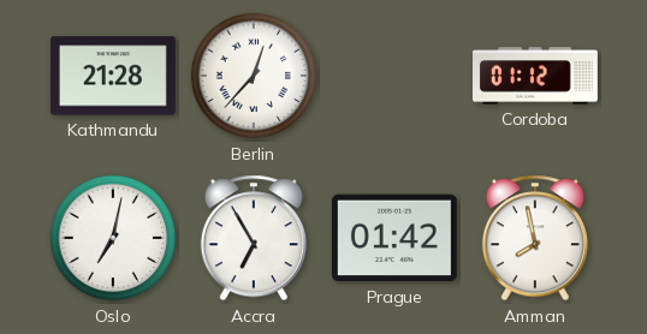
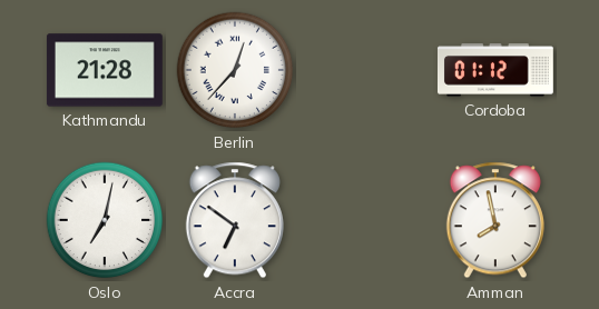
Accra: 6:55 -> 6:51
Prague: 01:42 -> none
